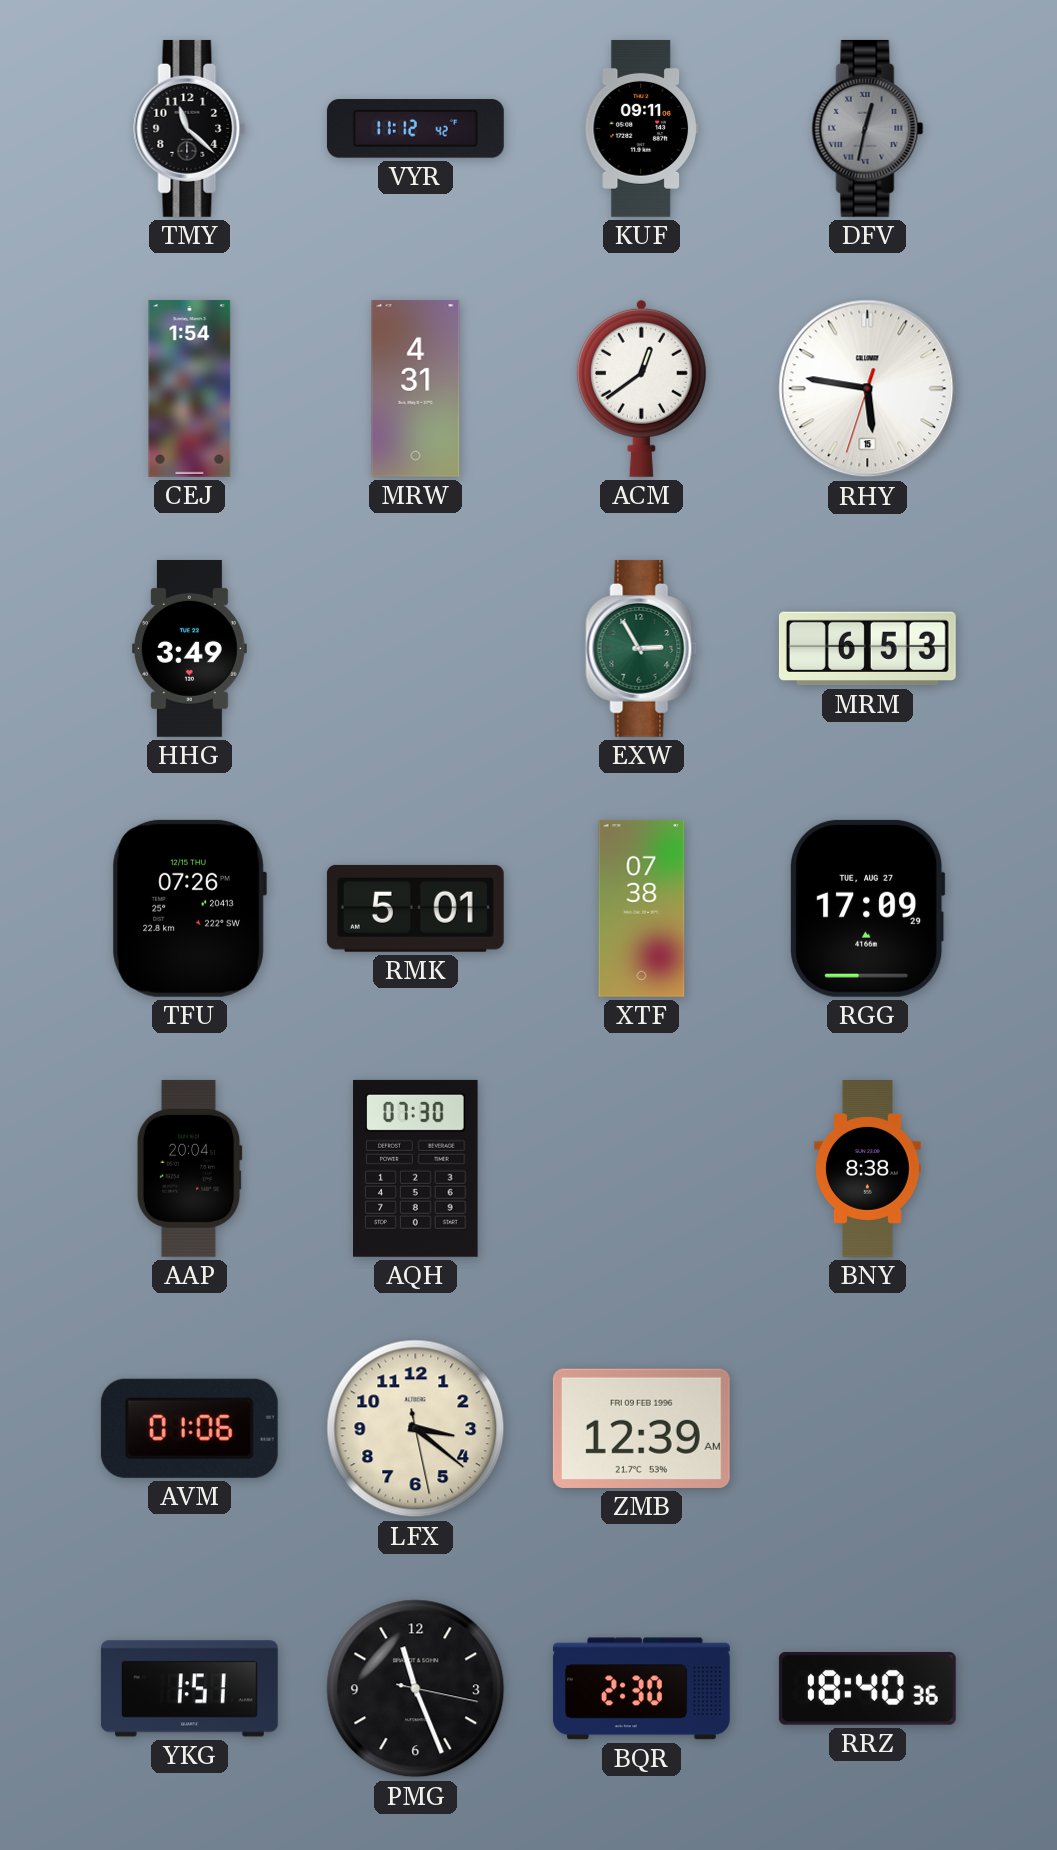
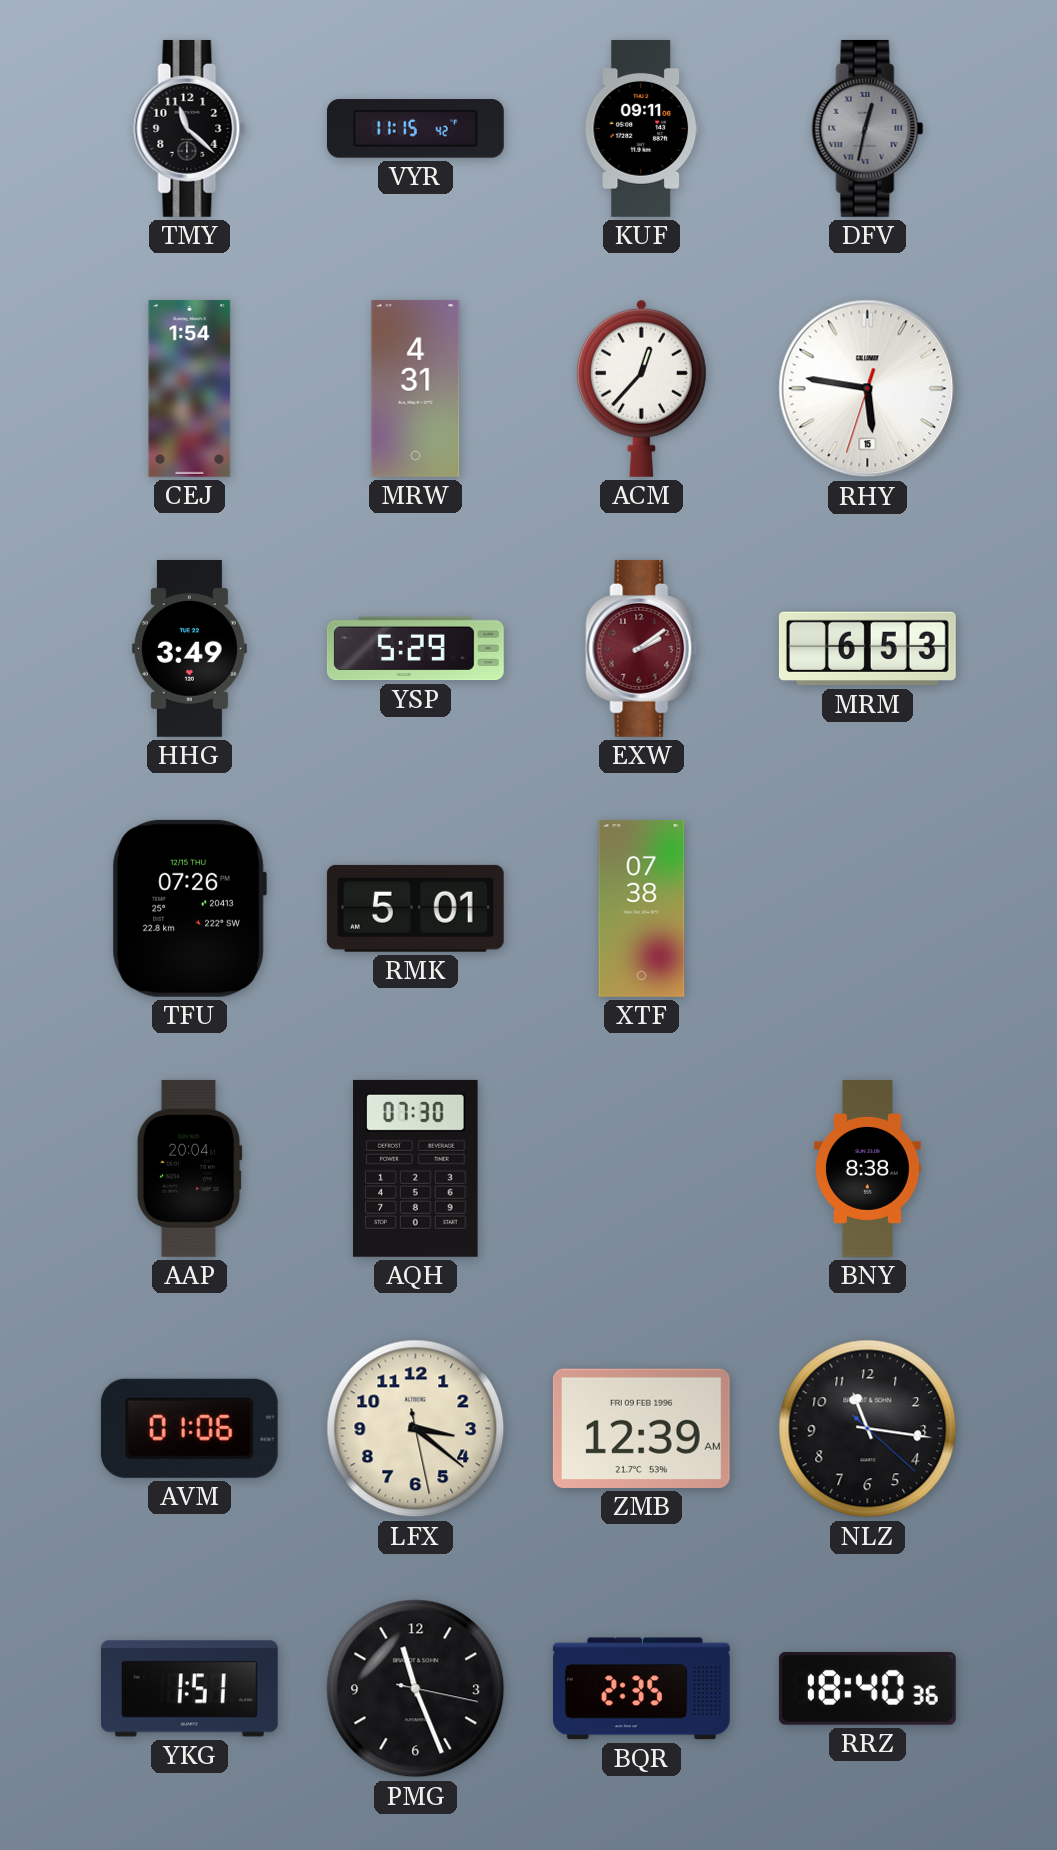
VYR: 11:12 -> 11:15
ACM: 12:39 -> 12:37
YSP: none -> 5:29
EXW: 2:55 -> 2:09
EXW dial: green -> burgundy
RGG: 17:09 -> none
NLZ: none -> 11:16
BQR: 2:30 -> 2:35
